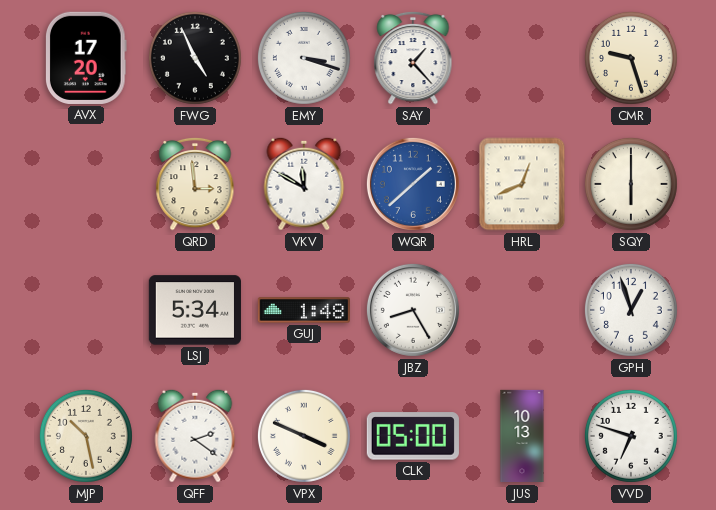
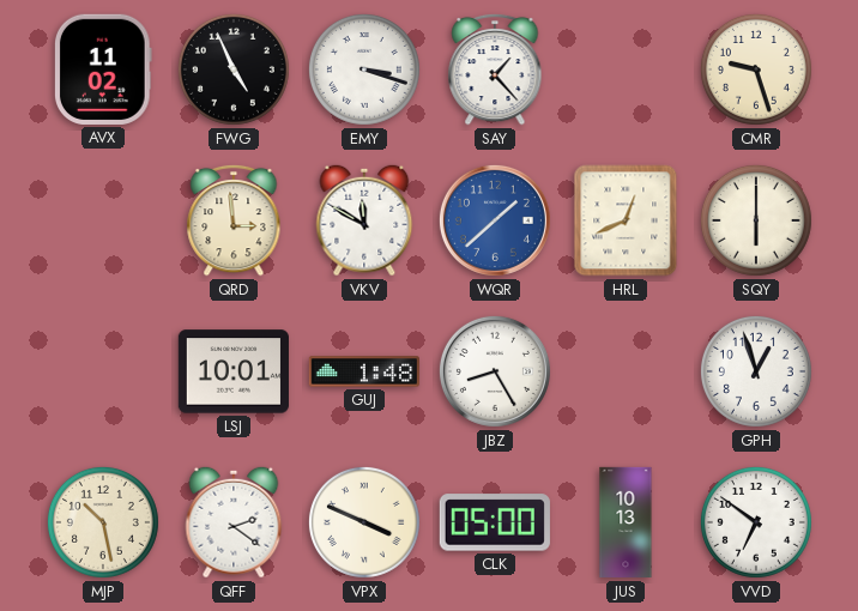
AVX: 17:20 -> 11:02
LSJ: 5:34 -> 10:01
VVD: 6:48 -> 6:51
